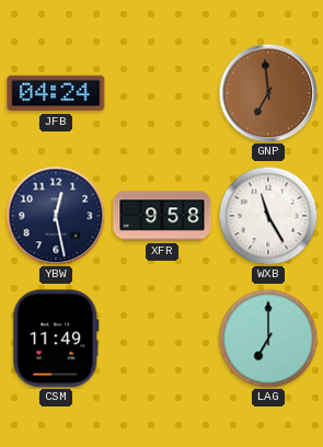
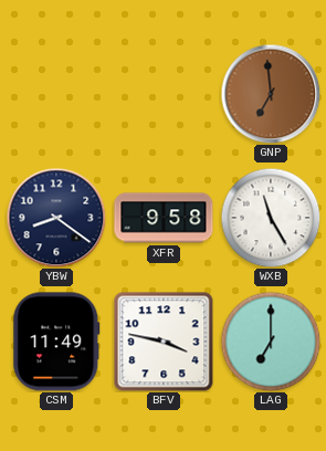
JFB: 04:24 -> none
YBW: 12:28 -> 8:21
BFV: none -> 3:47
